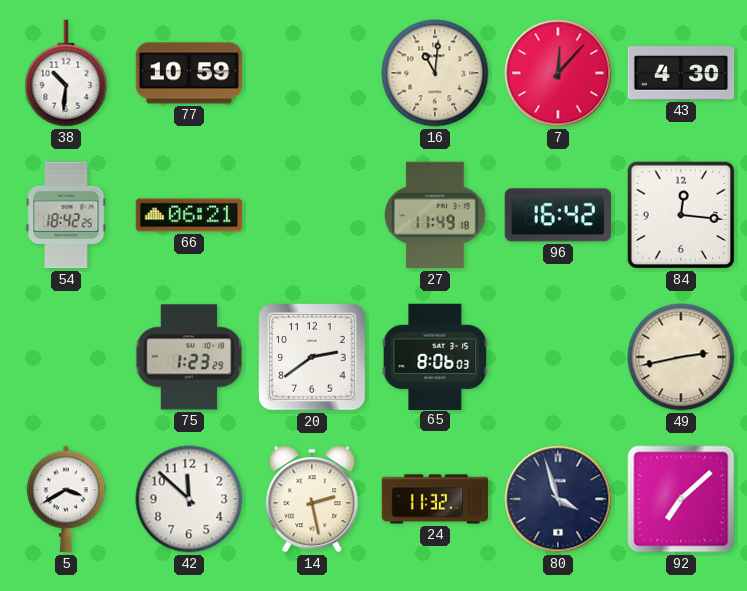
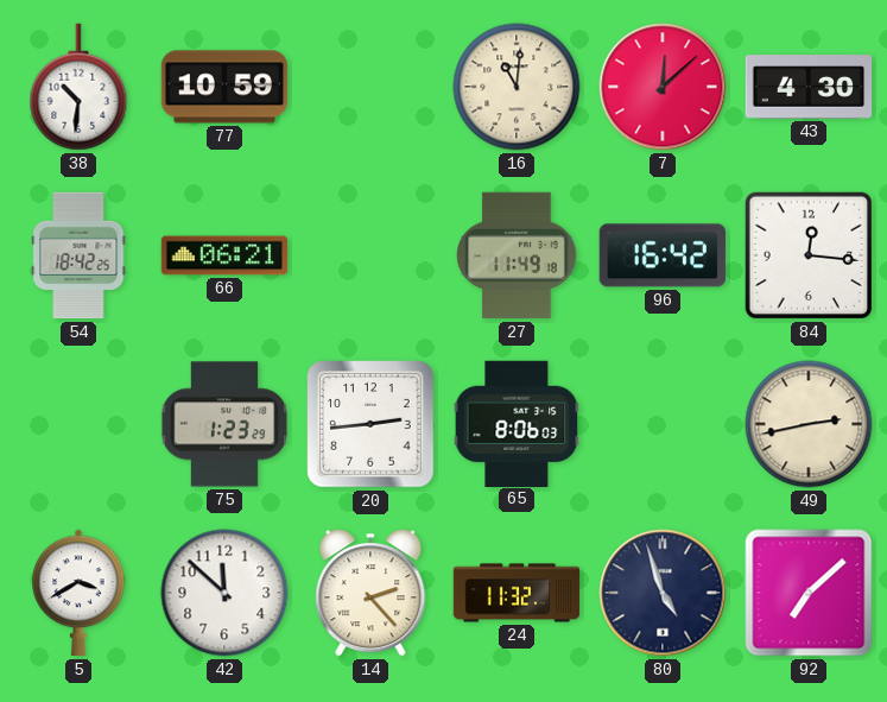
7: 12:07 -> 12:08
20: 2:39 -> 2:44
14: 2:28 -> 2:23
80: 3:57 -> 4:57
